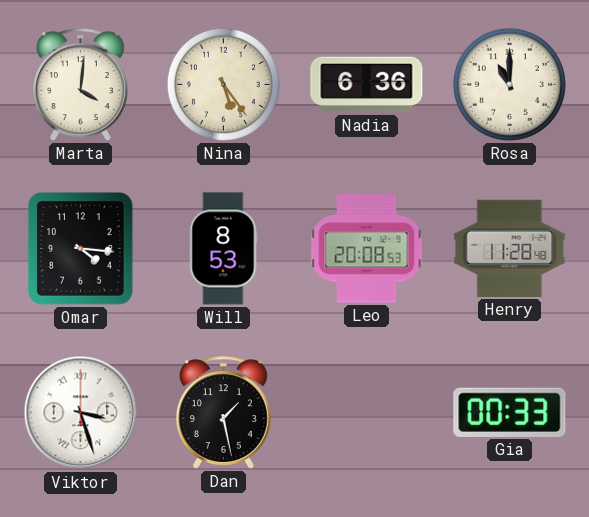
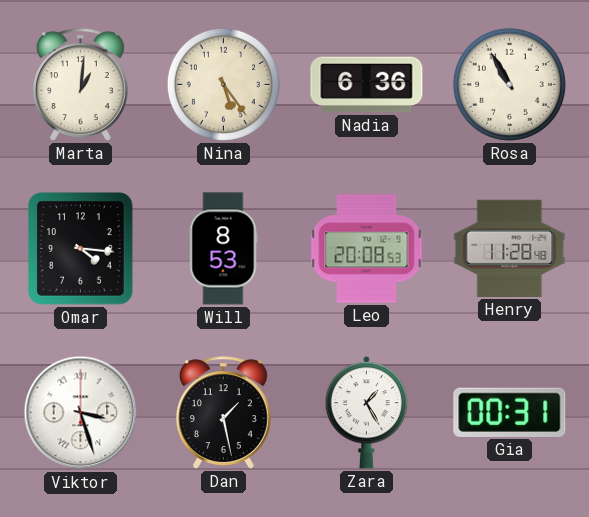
Marta: 4:01 -> 1:01
Rosa: 11:00 -> 10:55
Zara: none -> 1:25
Gia: 00:33 -> 00:31
